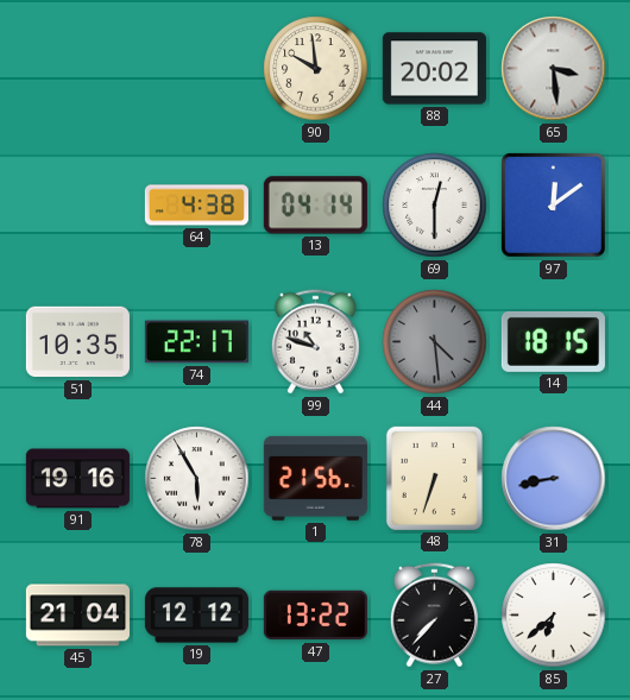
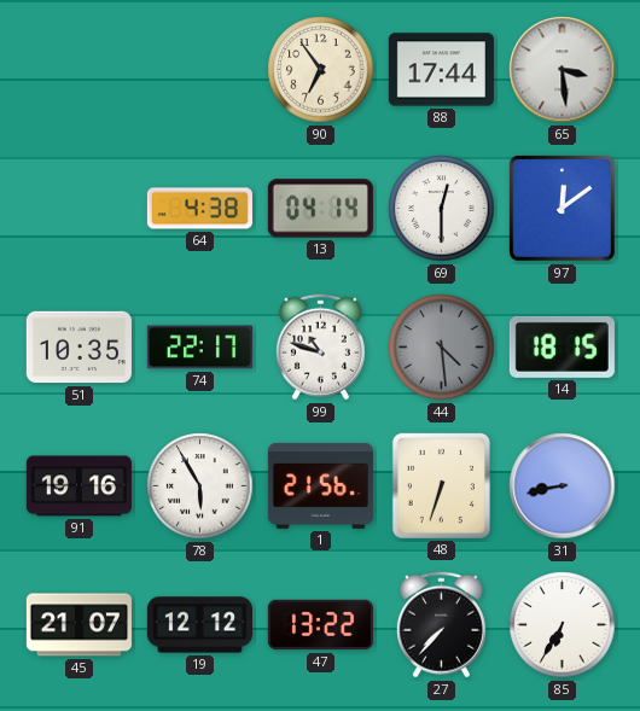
90: 9:59 -> 6:54
88: 20:02 -> 17:44
45: 21:04 -> 21:07
85: 6:38 -> 6:35
